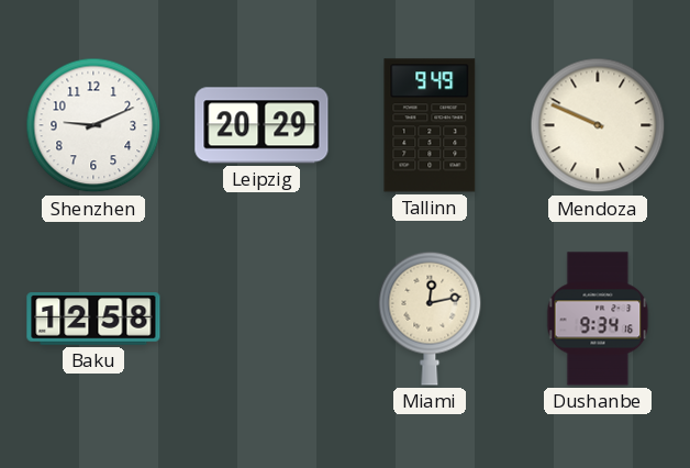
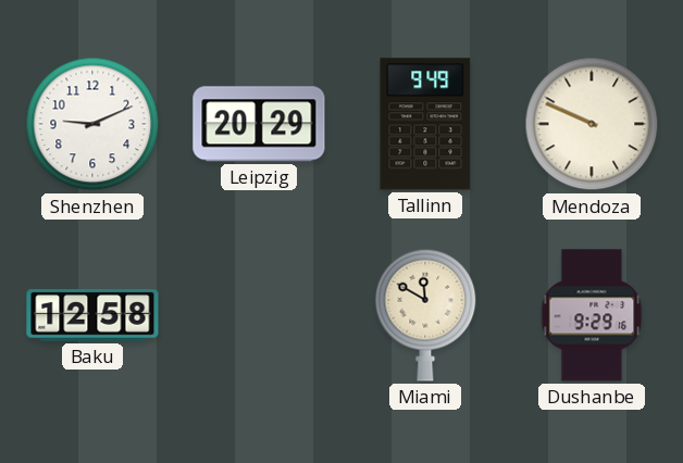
Miami: 12:13 -> 11:50
Dushanbe: 9:34 -> 9:29
